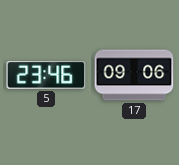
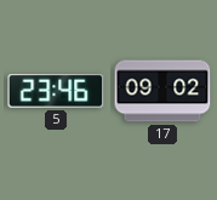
17: 09:06 -> 09:02
